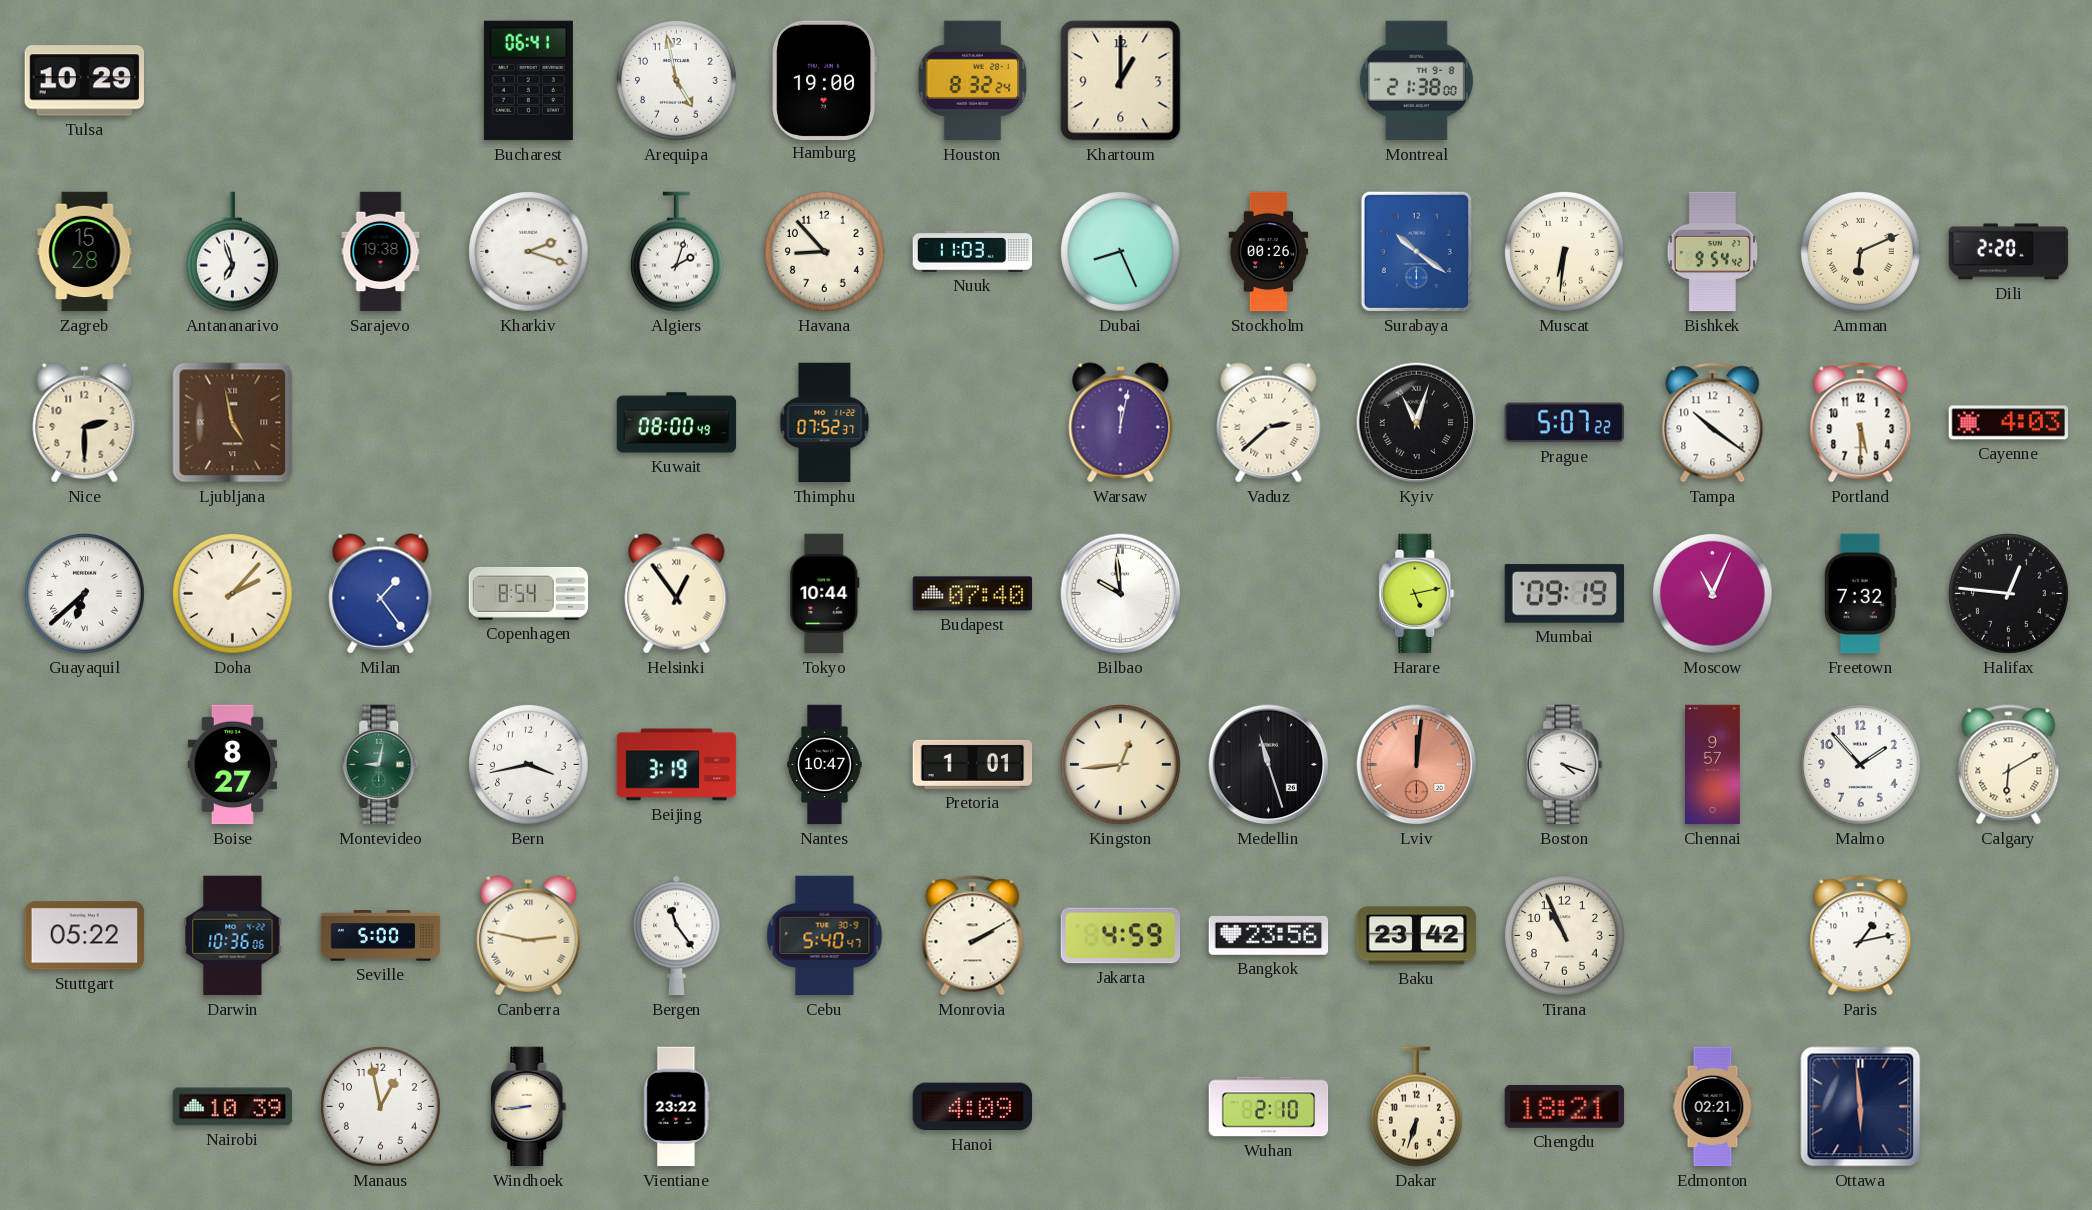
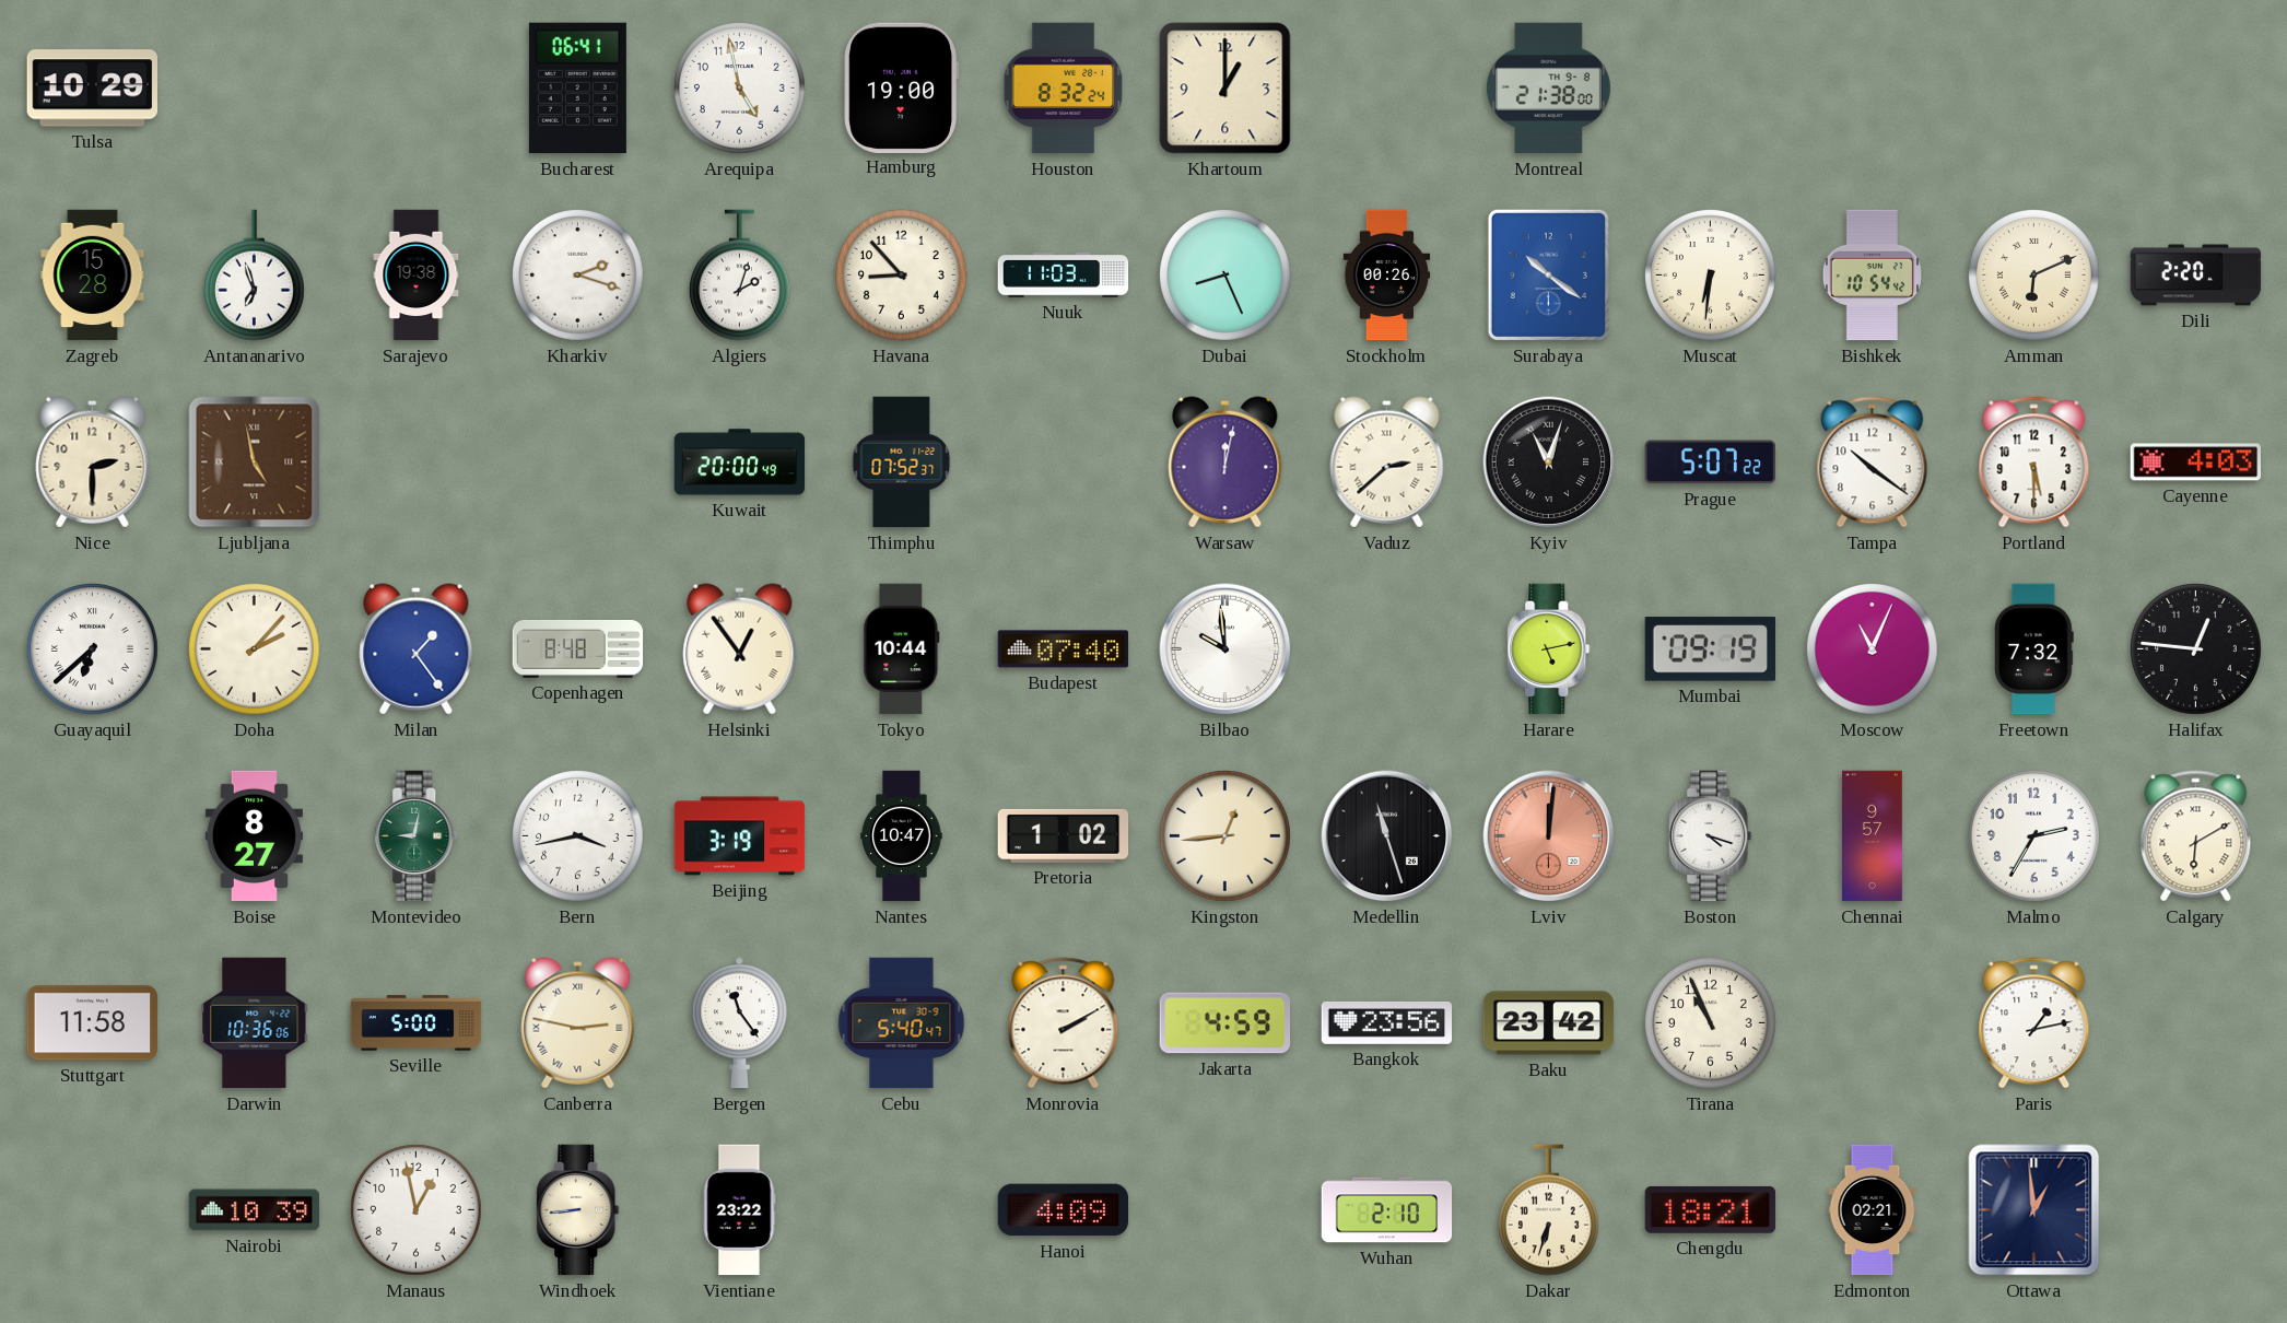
Bishkek: 9:54 -> 10:54
Kuwait: 08:00 -> 20:00
Copenhagen: 8:54 -> 8:48
Pretoria: 1:01 -> 1:02
Malmo: 1:53 -> 2:35
Stuttgart: 05:22 -> 11:58
Ottawa: 5:59 -> 12:59
